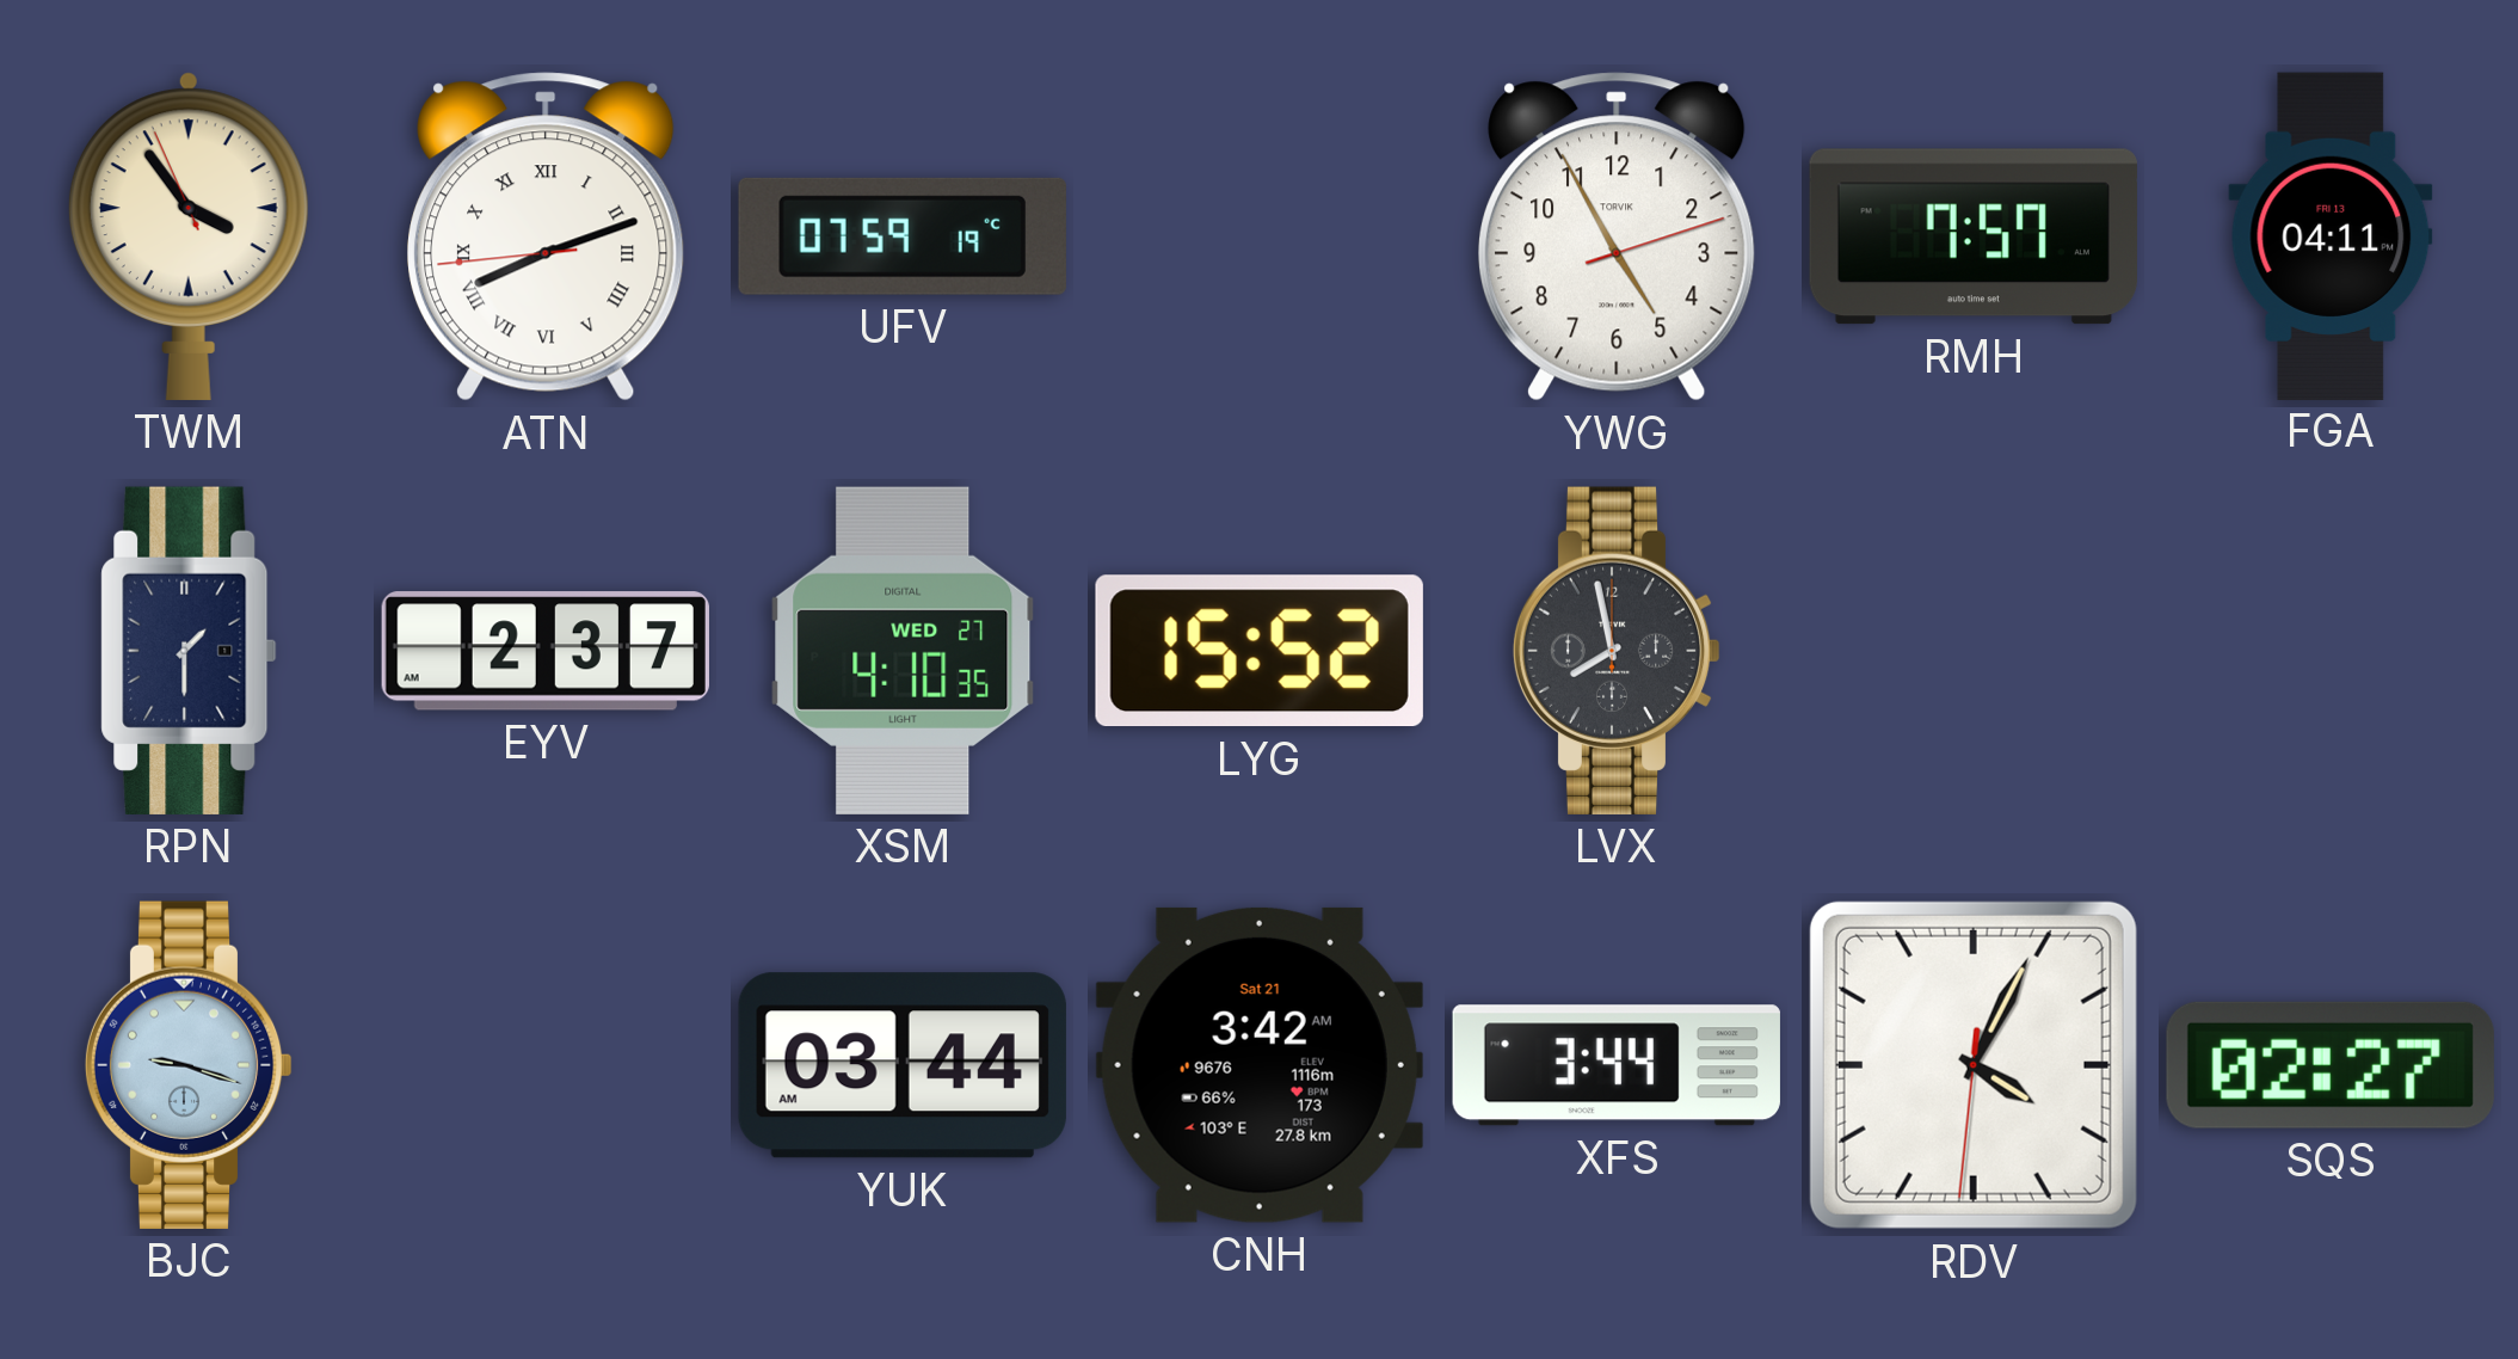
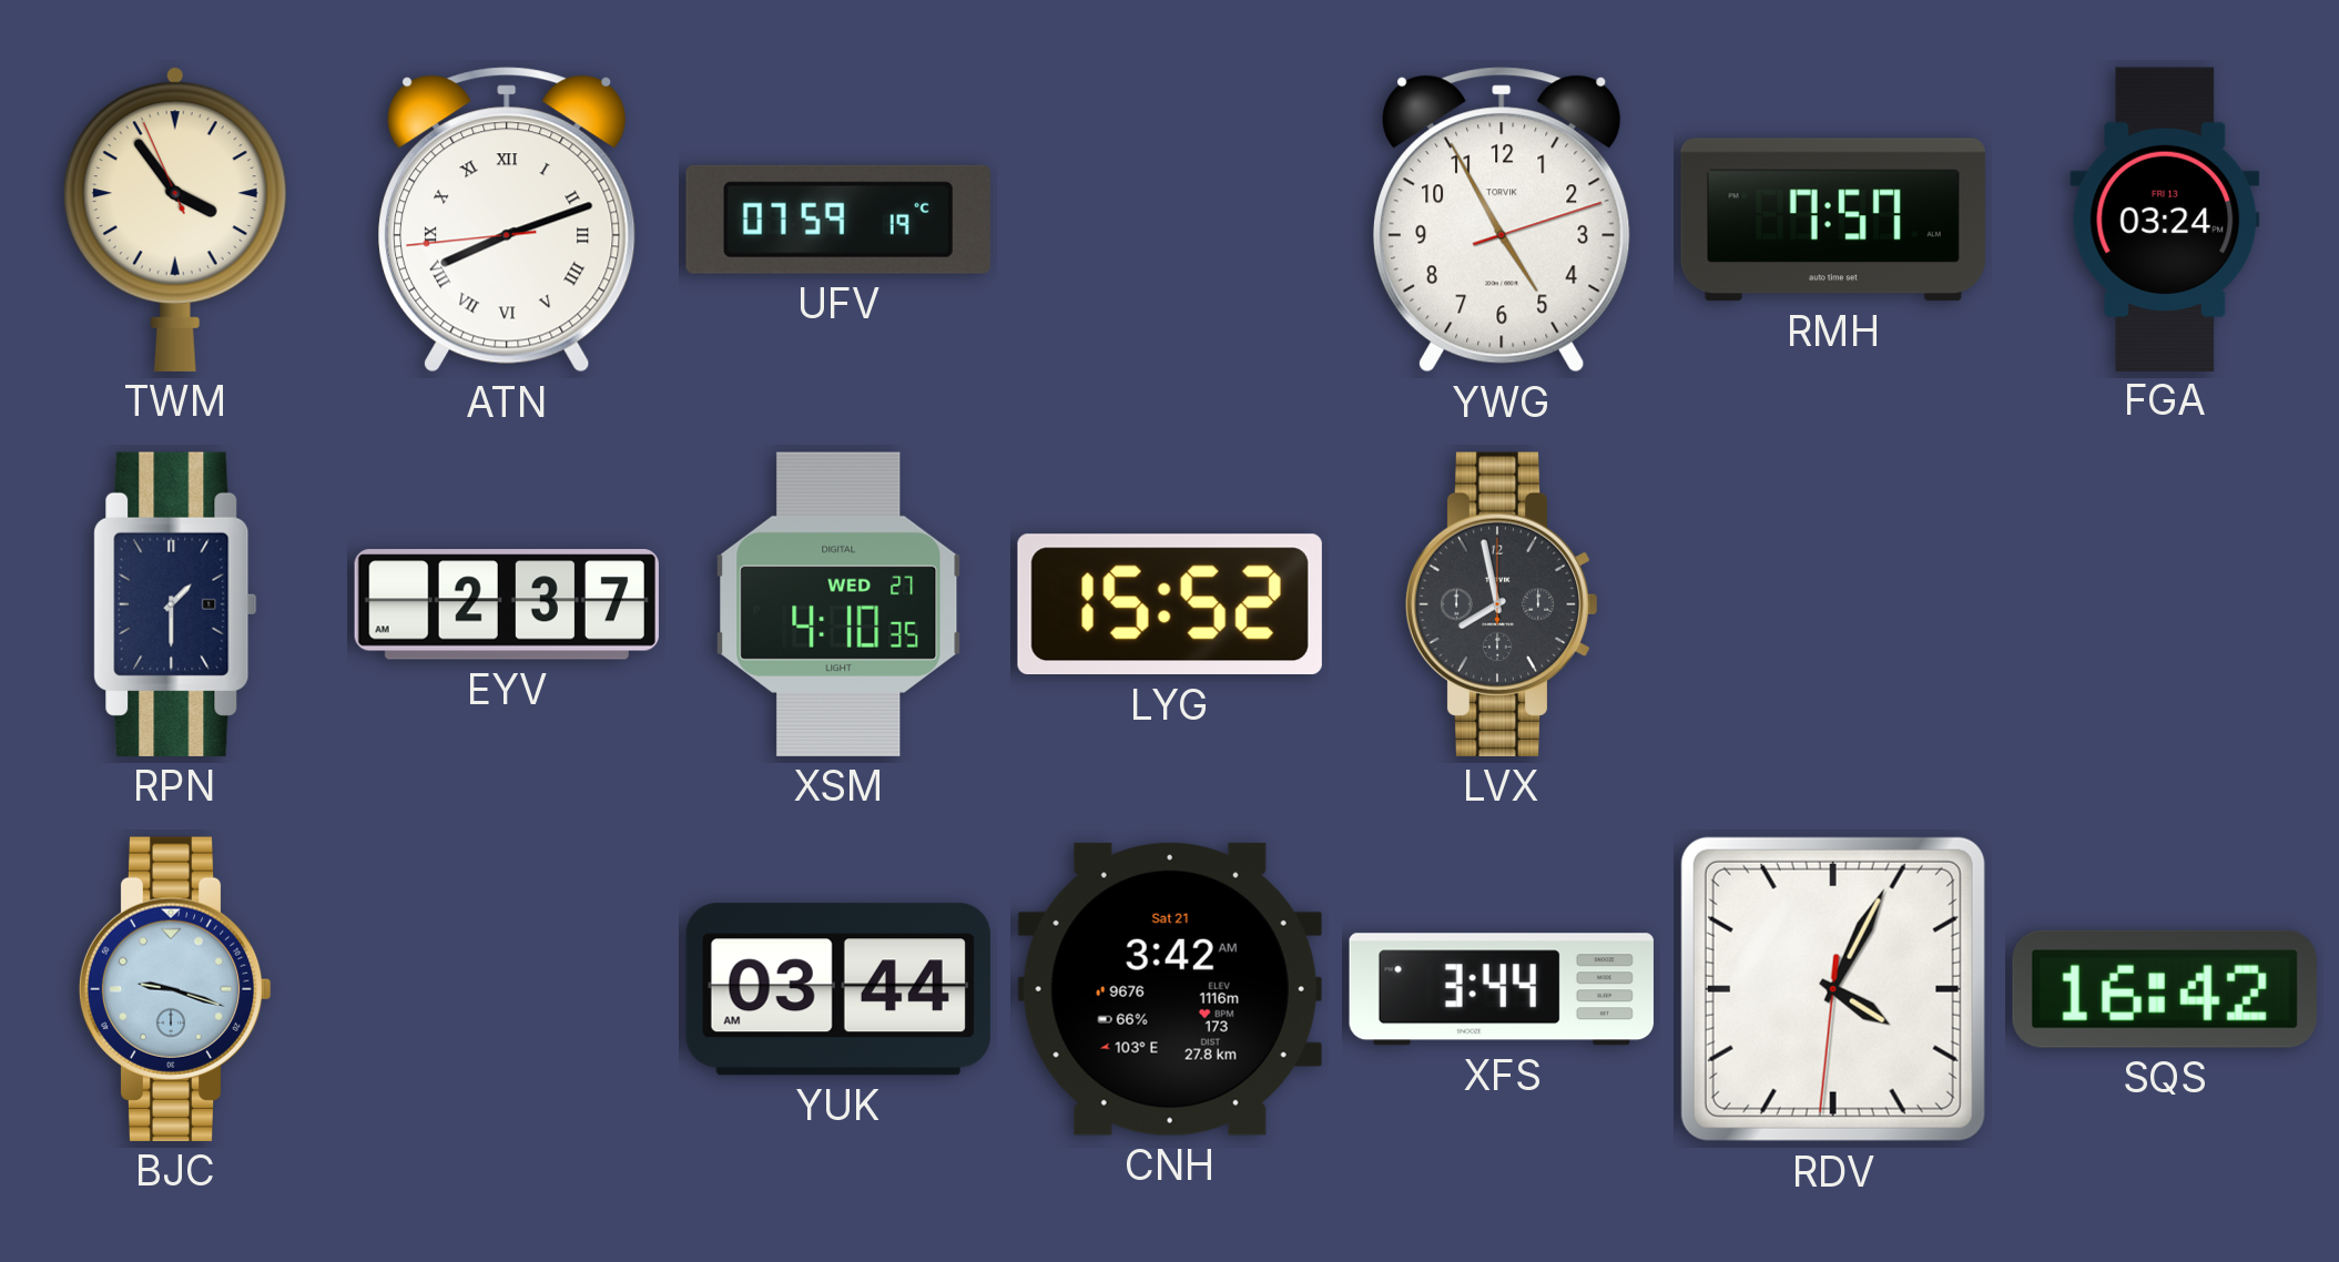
FGA: 04:11 -> 03:24
SQS: 02:27 -> 16:42
